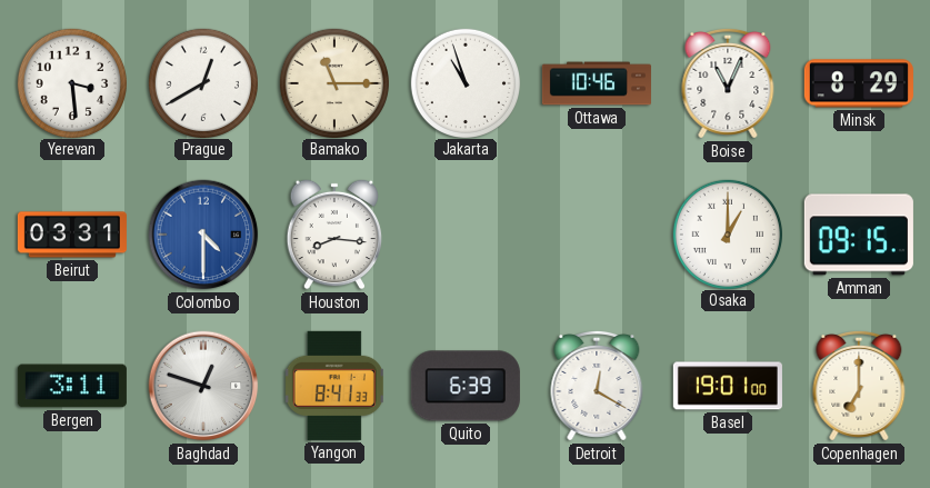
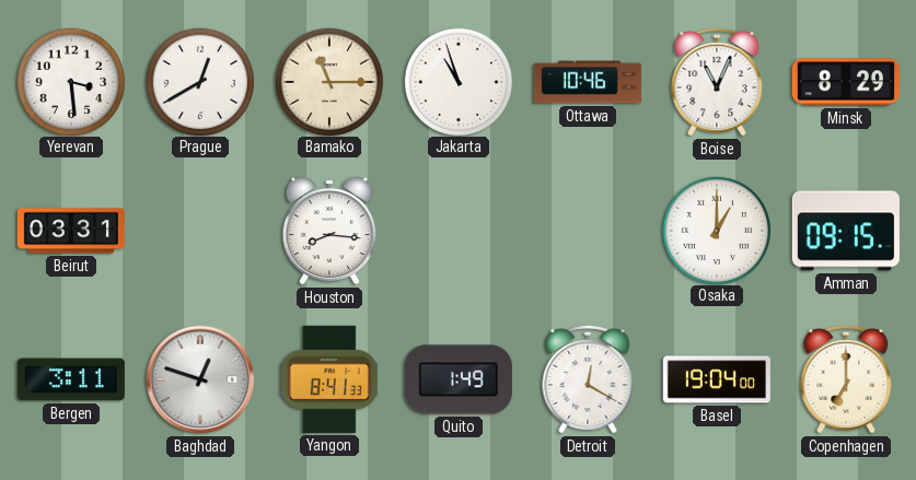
Colombo: 4:30 -> none
Quito: 6:39 -> 1:49
Basel: 19:01 -> 19:04
